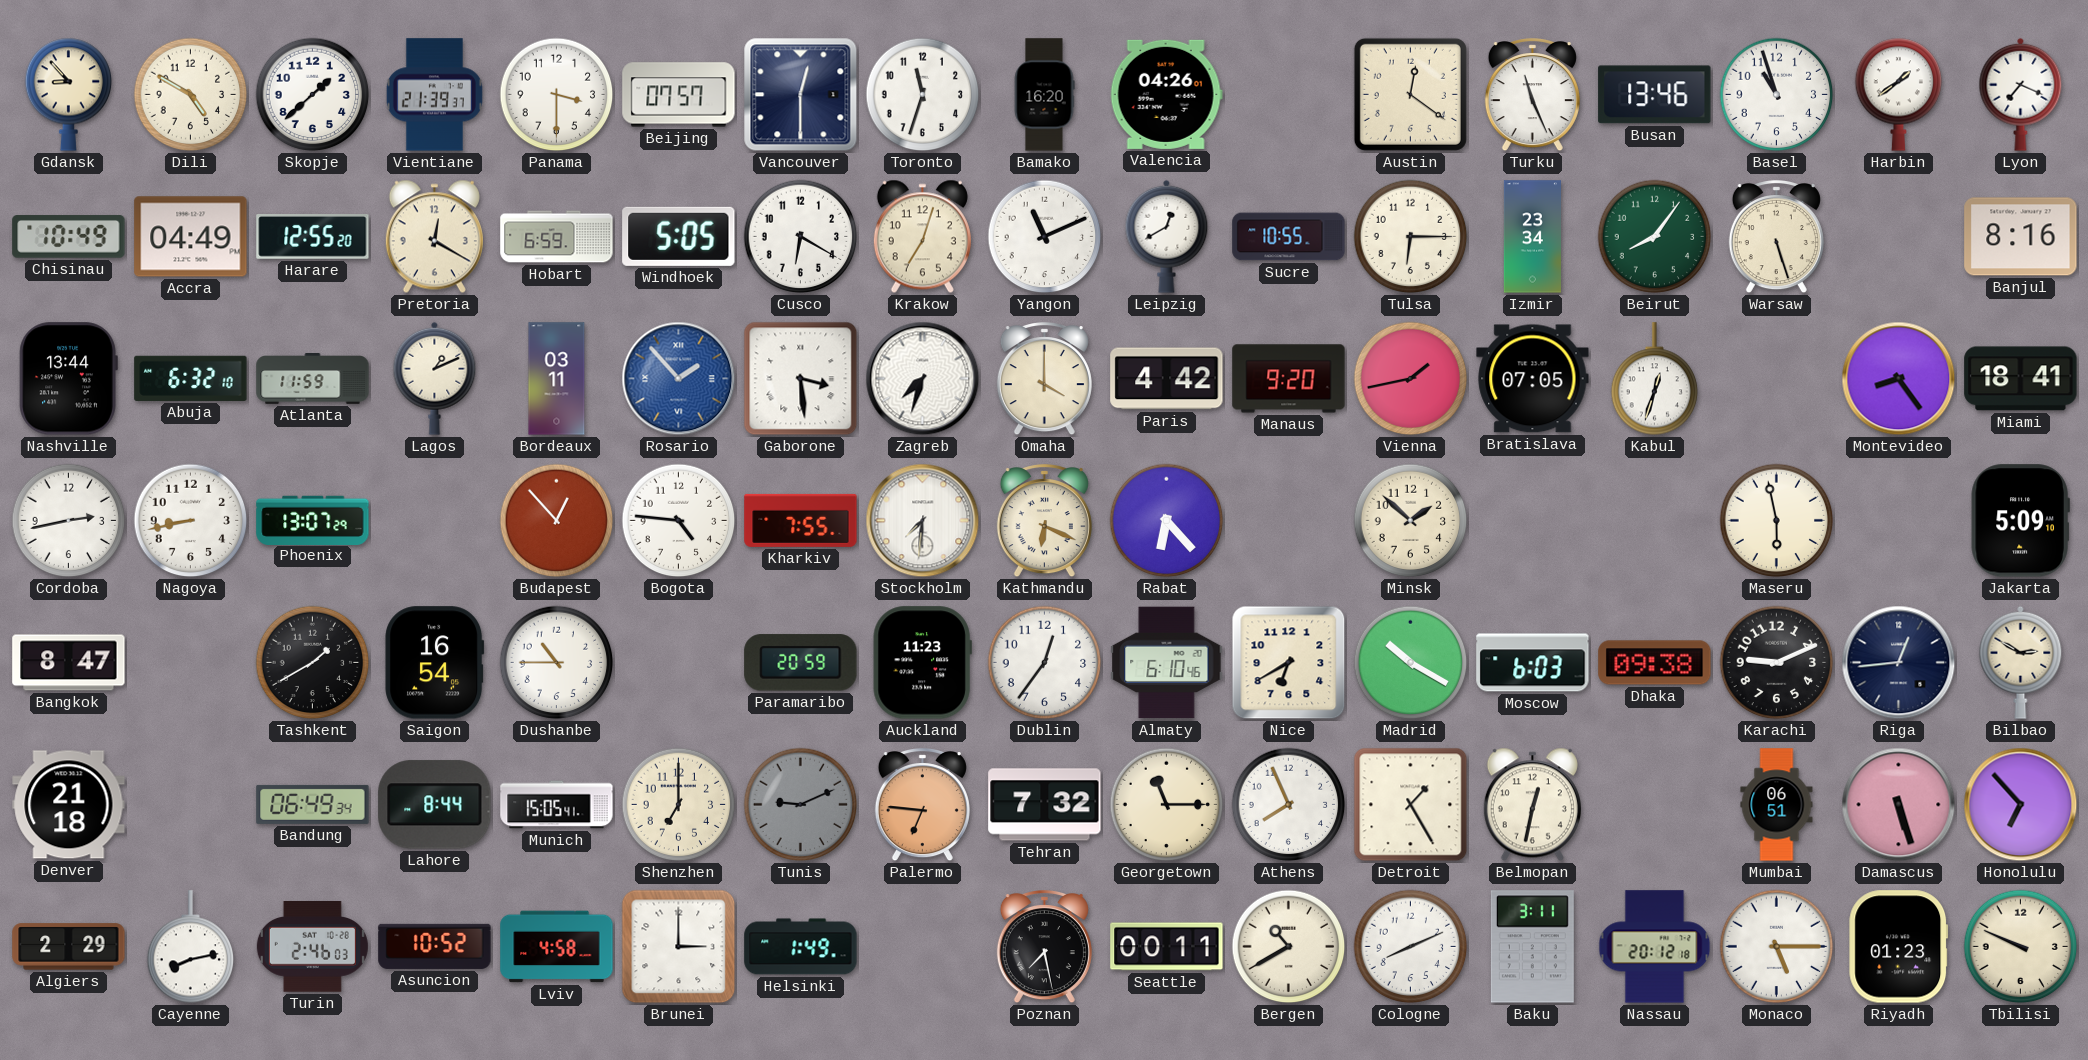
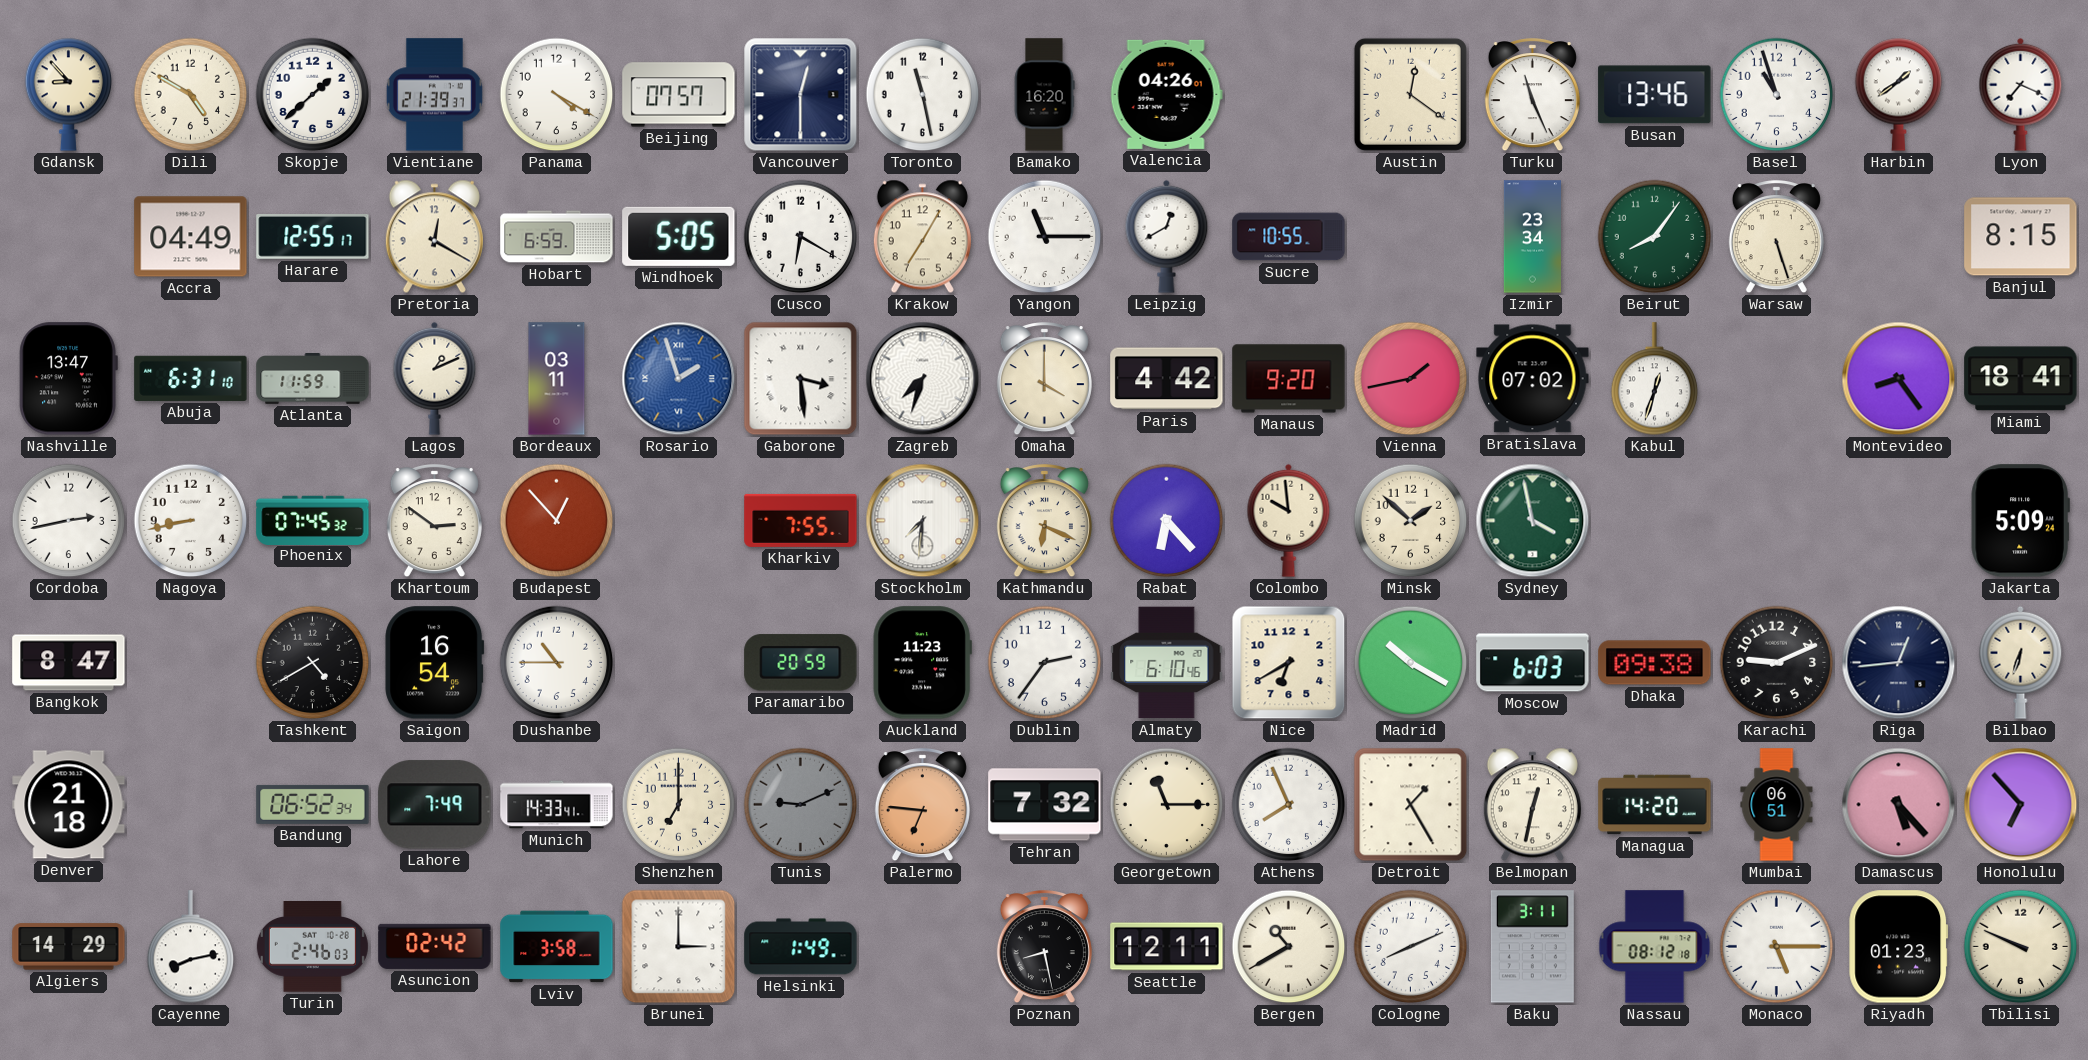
Panama: 3:30 -> 4:20
Toronto: 11:33 -> 11:28
Chisinau: 10:49 -> none
Harare: 12:55:20 -> 12:55:17
Krakow: 7:03 -> 7:05
Yangon: 11:11 -> 11:15
Tulsa: 6:15 -> none
Banjul: 8:16 -> 8:15
Nashville: 13:44 -> 13:47
Abuja: 6:32 -> 6:31
Rosario: 1:53 -> 1:57
Bratislava: 07:05 -> 07:02
Phoenix: 13:07 -> 07:45
Khartoum: none -> 2:51
Bogota: 4:46 -> none
Colombo: none -> 9:59
Sydney: none -> 3:58
Maseru: 5:58 -> none
Jakarta: 5:09:10 -> 5:09:24
Tashkent: 1:40 -> 4:40
Dublin: 12:36 -> 2:36
Bilbao: 2:50 -> 6:33
Bandung: 06:49 -> 06:52
Lahore: 8:44 -> 7:49
Munich: 15:05 -> 14:33
Managua: none -> 14:20
Damascus: 5:27 -> 5:23
Algiers: 2:29 -> 14:29
Asuncion: 10:52 -> 02:42
Lviv: 4:58 -> 3:58
Poznan: 7:28 -> 8:28
Seattle: 00:11 -> 12:11
Nassau: 20:12 -> 08:12
